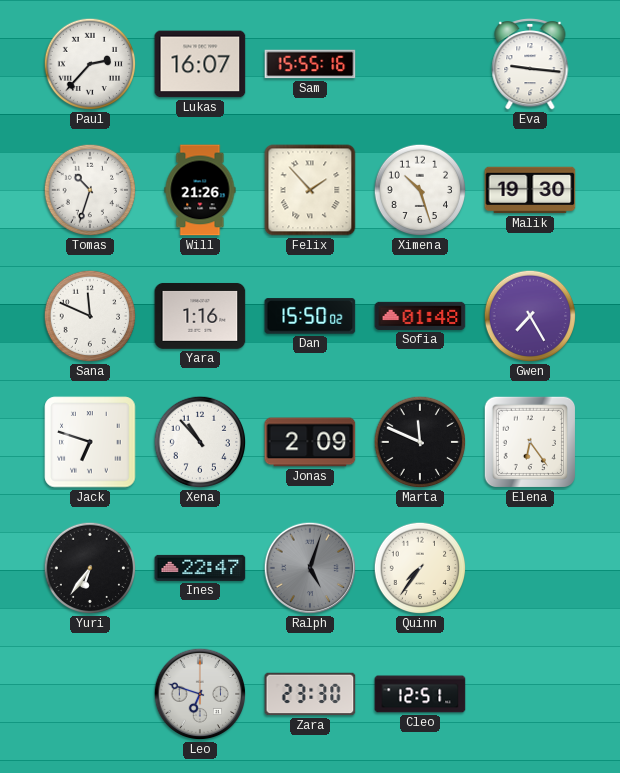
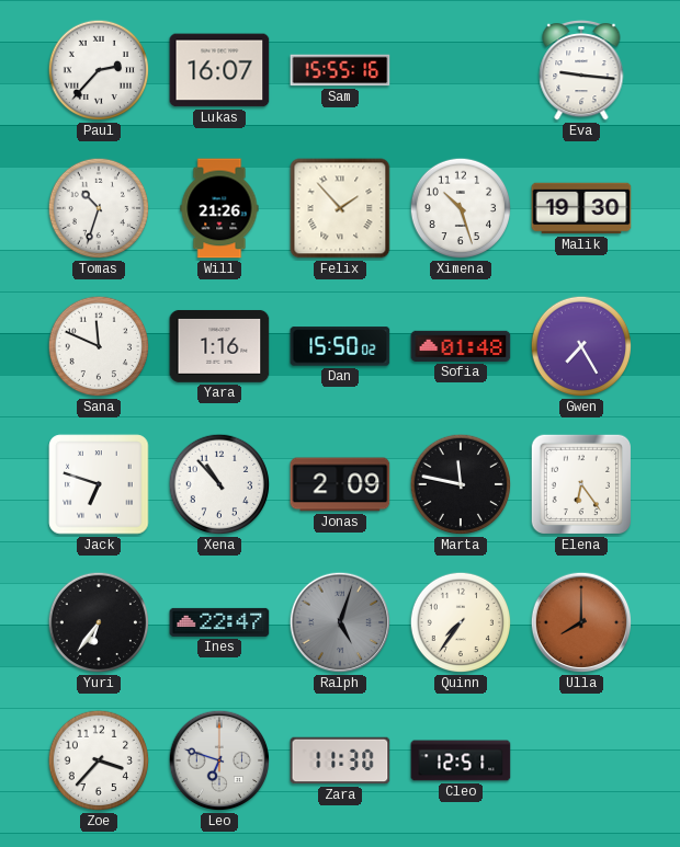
Marta: 11:49 -> 11:47
Ulla: none -> 8:00
Zoe: none -> 3:37
Zara: 23:30 -> 11:30
